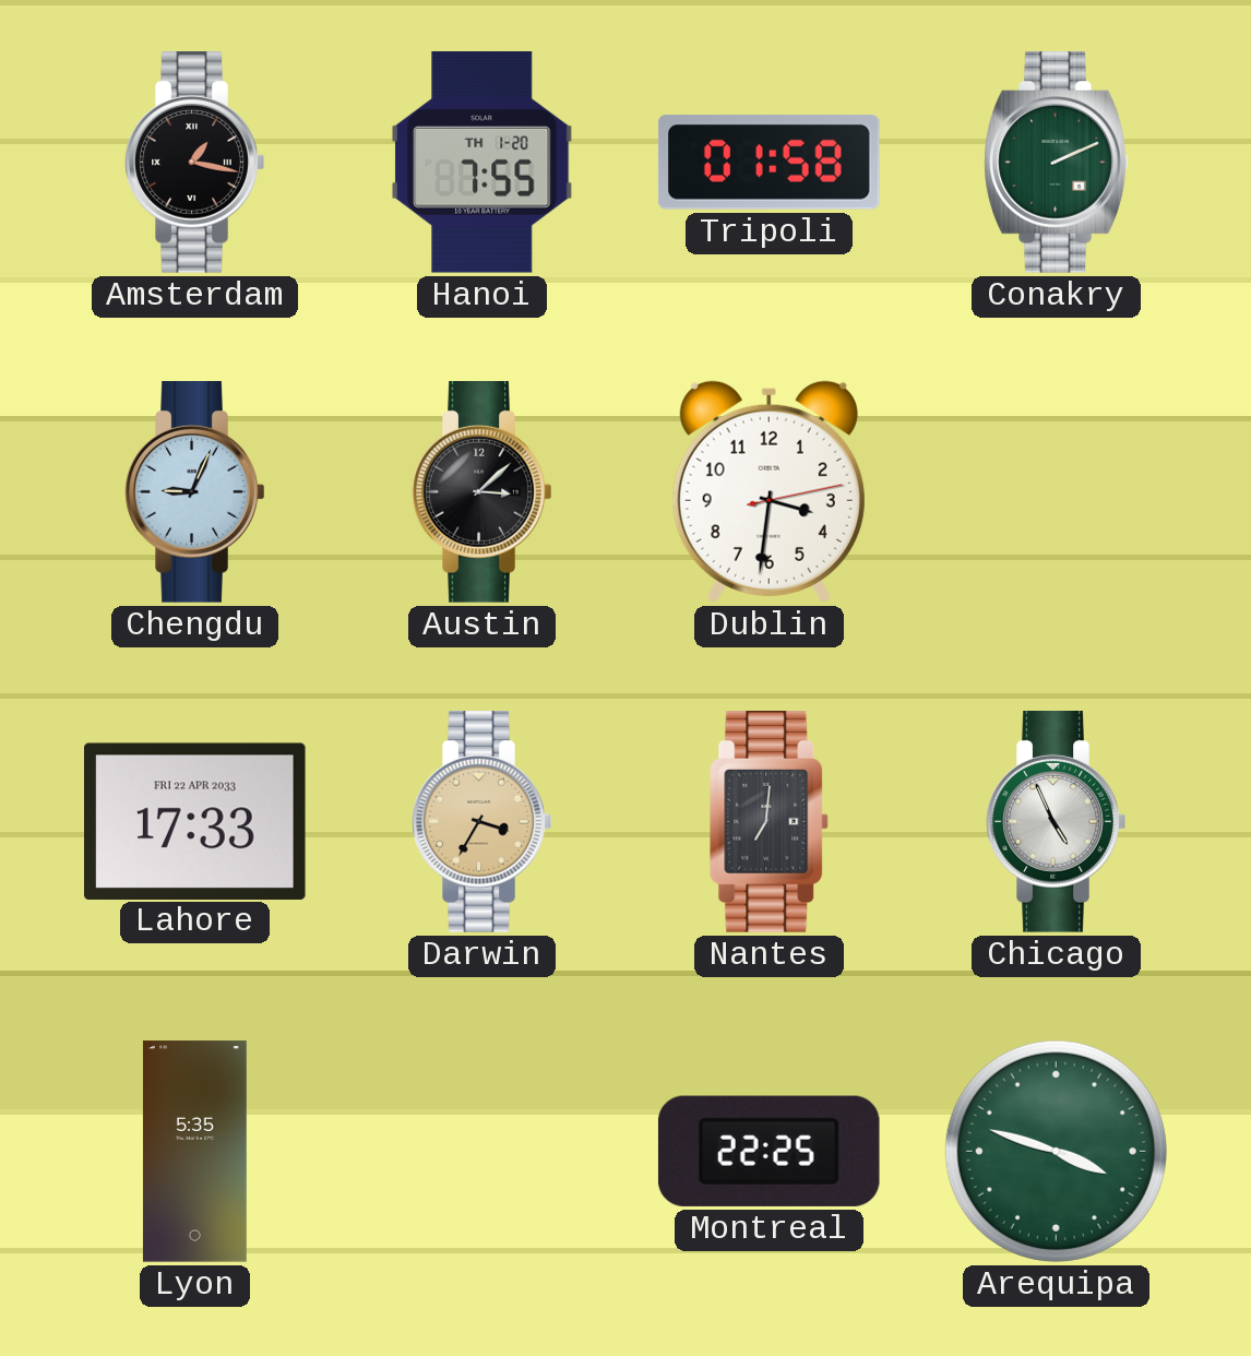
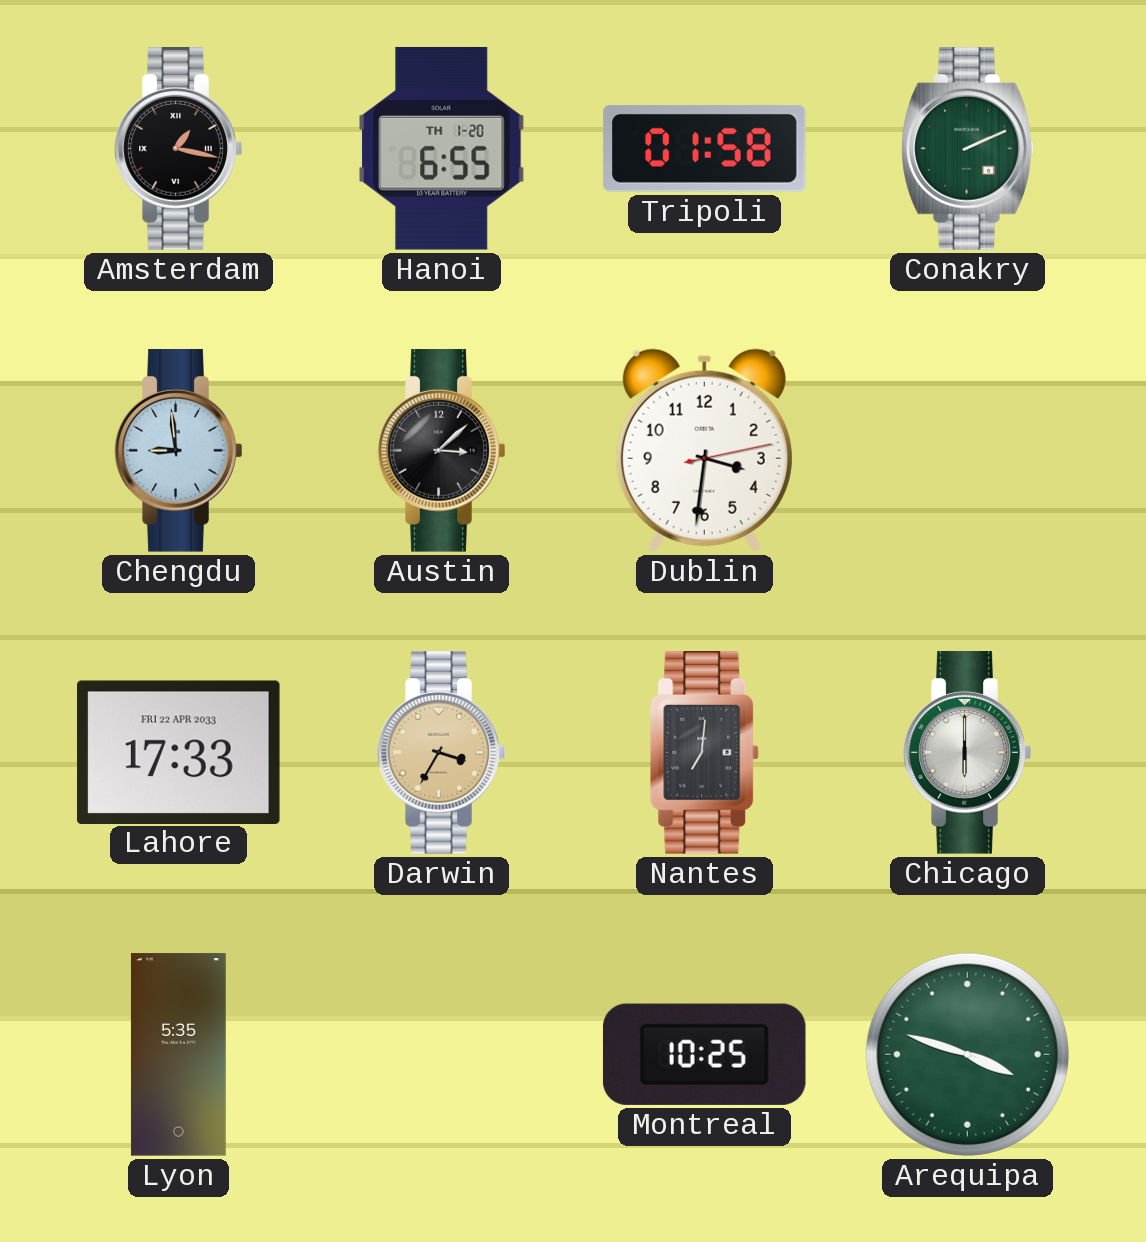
Hanoi: 7:55 -> 6:55
Chengdu: 9:04 -> 8:59
Chicago: 4:56 -> 6:00
Montreal: 22:25 -> 10:25
